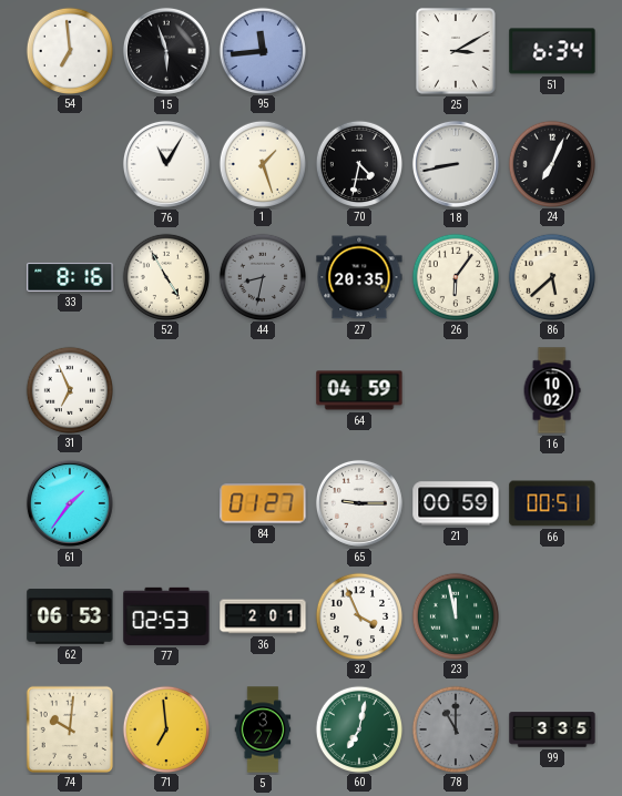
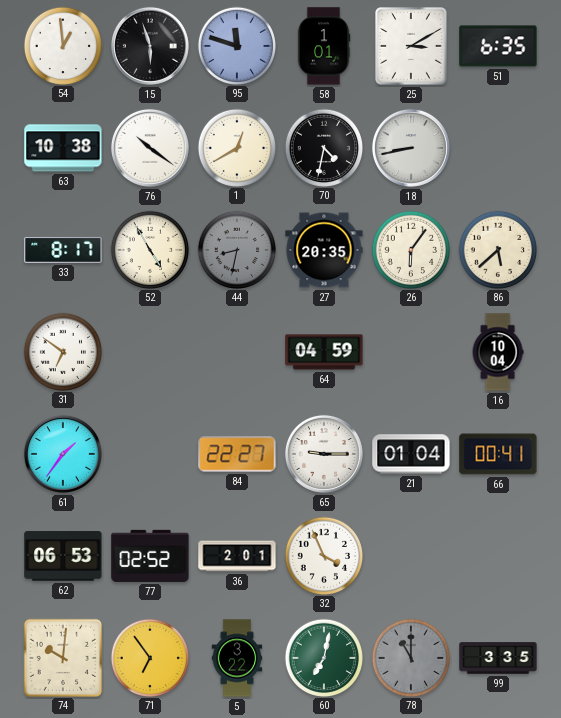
54: 6:59 -> 12:59
95: 11:44 -> 11:48
58: none -> 1:01
51: 6:34 -> 6:35
63: none -> 10:38
76: 11:05 -> 10:21
1: 1:27 -> 12:40
24: 7:04 -> none
33: 8:16 -> 8:17
31: 6:56 -> 6:51
16: 10:02 -> 10:04
84: 01:27 -> 22:27
21: 00:59 -> 01:04
66: 00:51 -> 00:41
77: 02:53 -> 02:52
23: 11:58 -> none
71: 6:59 -> 6:54
5: 3:27 -> 3:22
